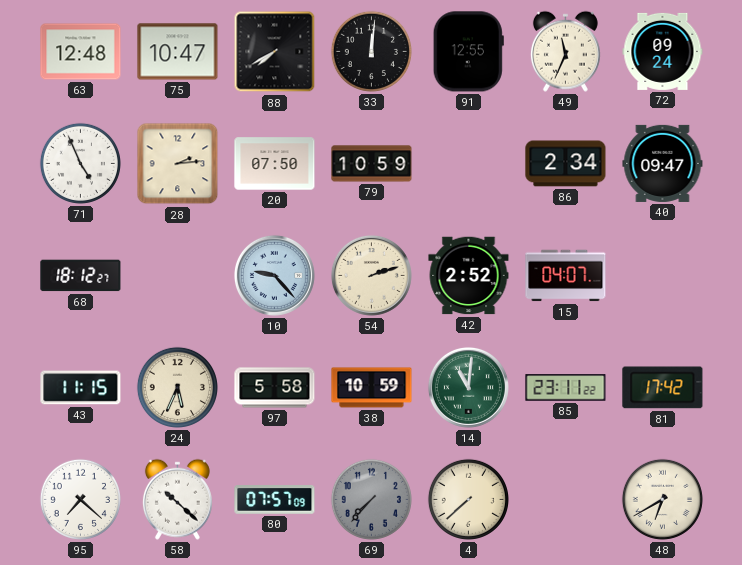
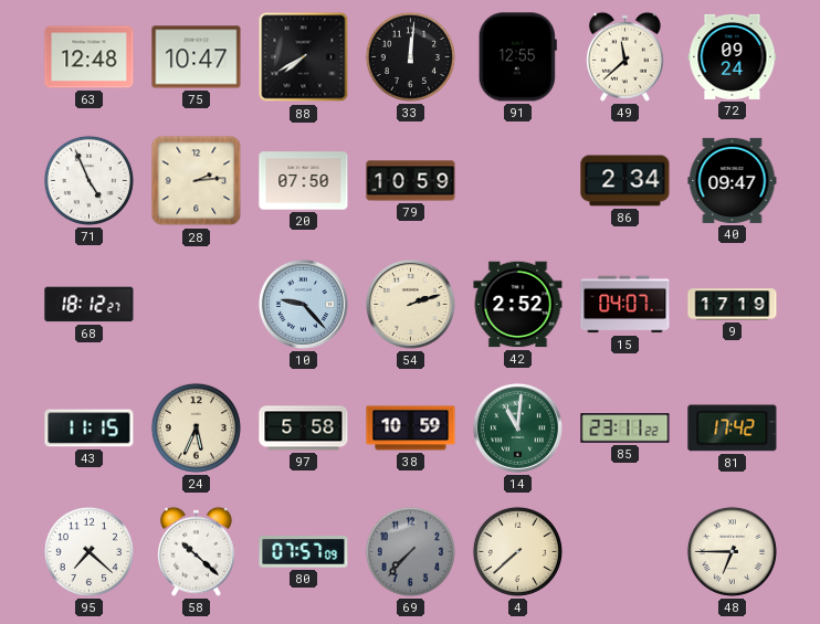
49: 11:34 -> 11:38
9: none -> 17:19
48: 6:40 -> 6:45
